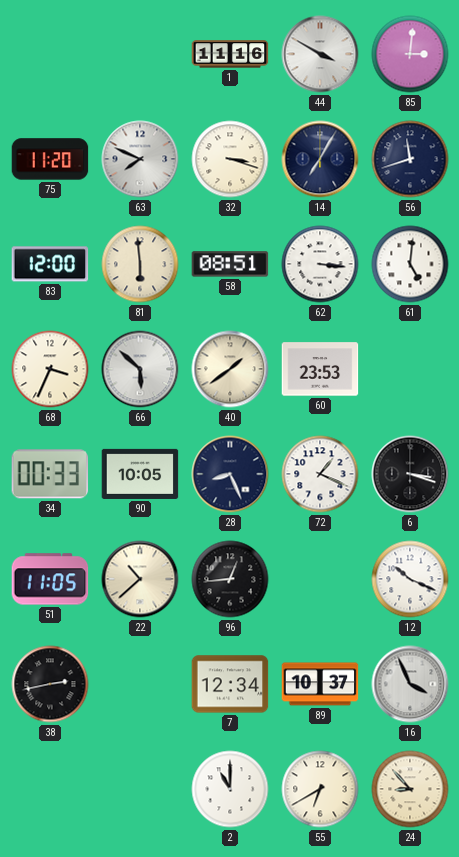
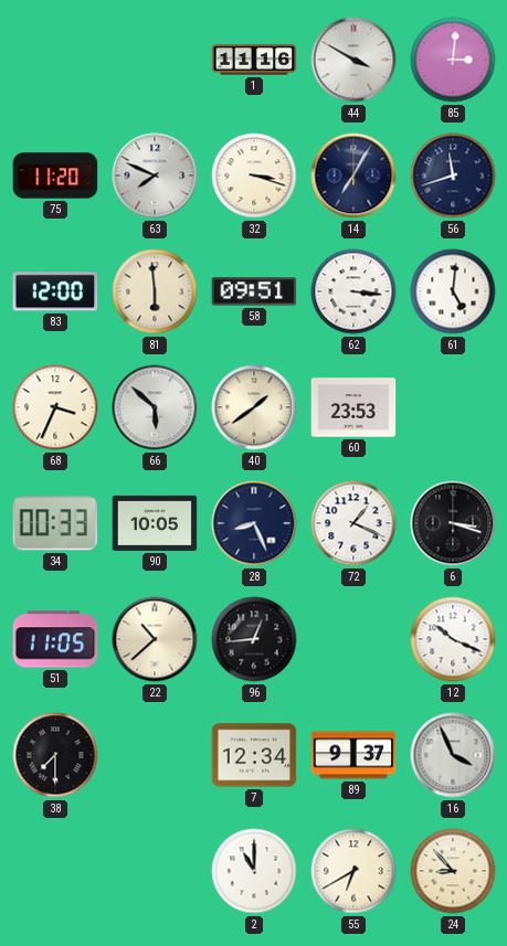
58: 08:51 -> 09:51
38: 2:43 -> 7:30
89: 10:37 -> 9:37
